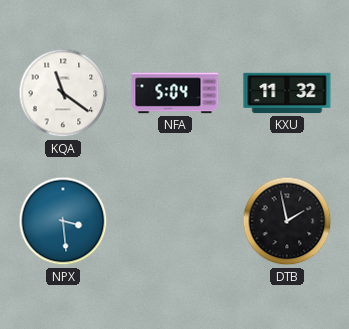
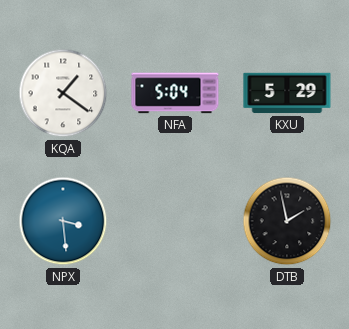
KQA: 11:21 -> 1:21
KXU: 11:32 -> 5:29
